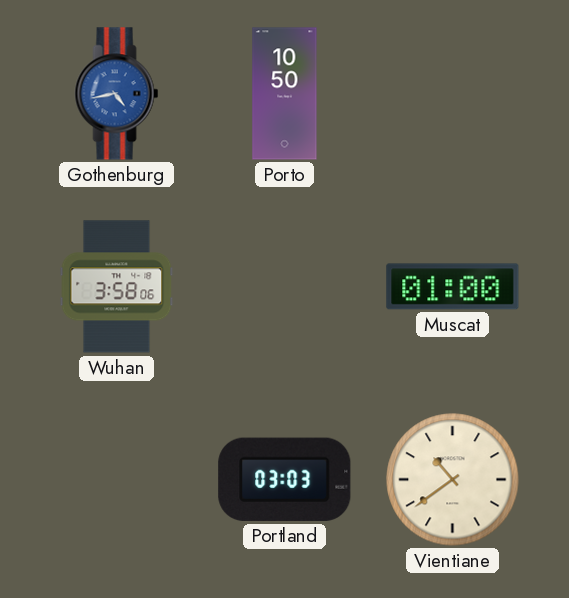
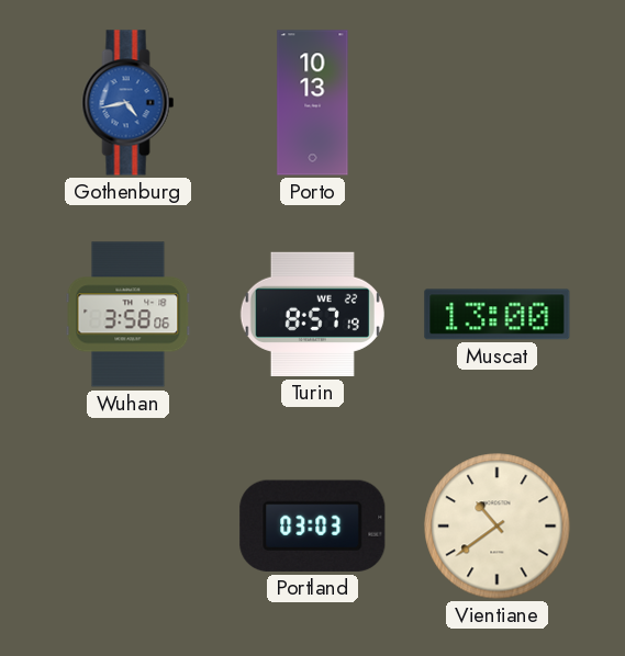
Porto: 10:50 -> 10:13
Turin: none -> 8:57
Muscat: 01:00 -> 13:00
